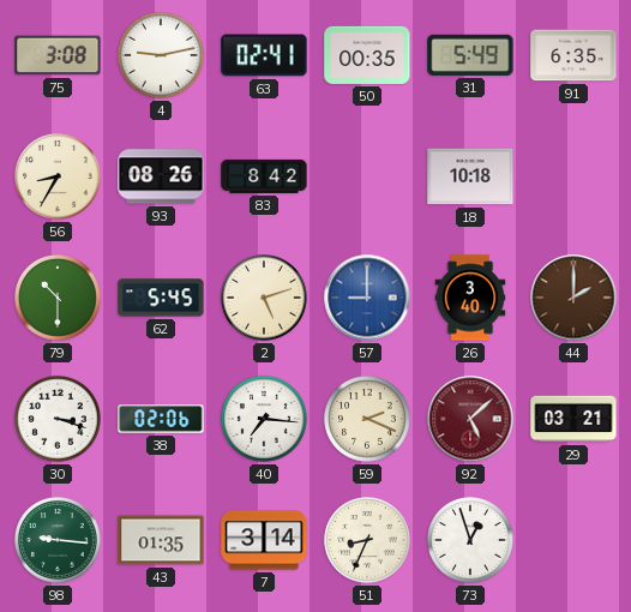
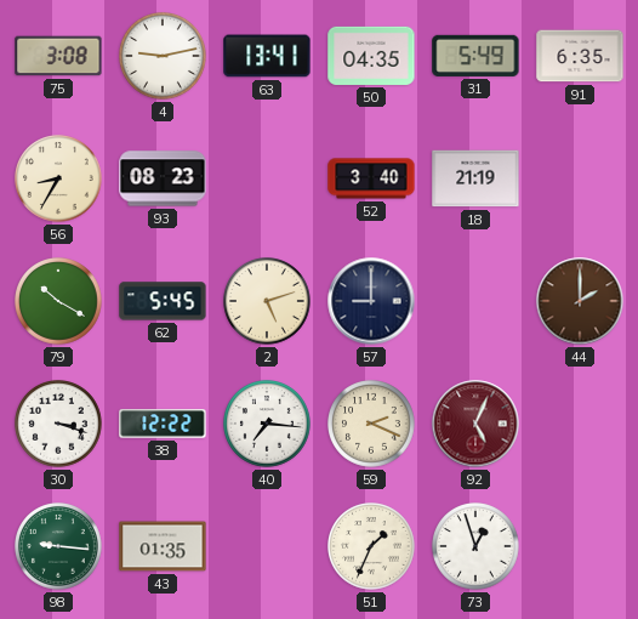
63: 02:41 -> 13:41
50: 00:35 -> 04:35
93: 08:26 -> 08:23
83: 8:42 -> none
52: none -> 3:40
18: 10:18 -> 21:19
79: 10:30 -> 10:20
57 dial: blue -> navy
26: 3:40 -> none
38: 02:06 -> 12:22
92: 5:08 -> 5:04
29: 03:21 -> none
7: 3:14 -> none
51: 8:34 -> 1:34
